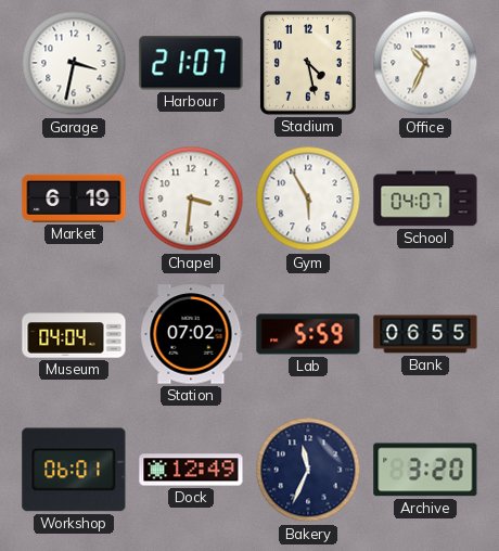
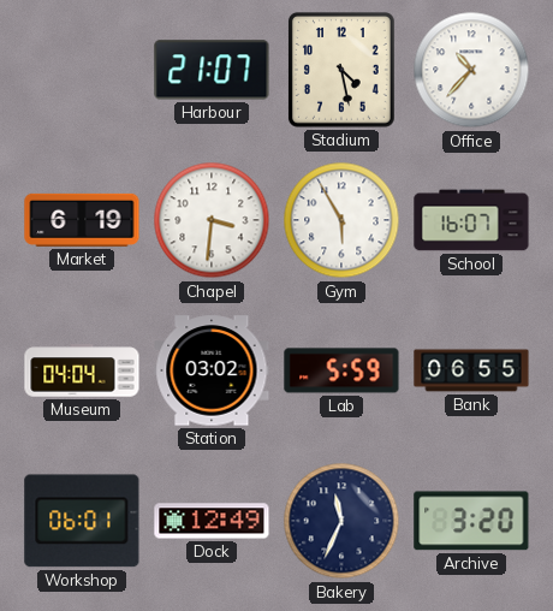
Garage: 3:32 -> none
Office: 10:34 -> 10:37
School: 04:07 -> 16:07
Station: 07:02 -> 03:02
